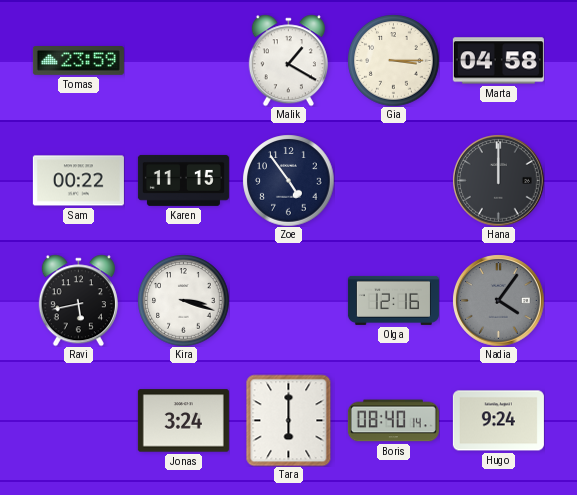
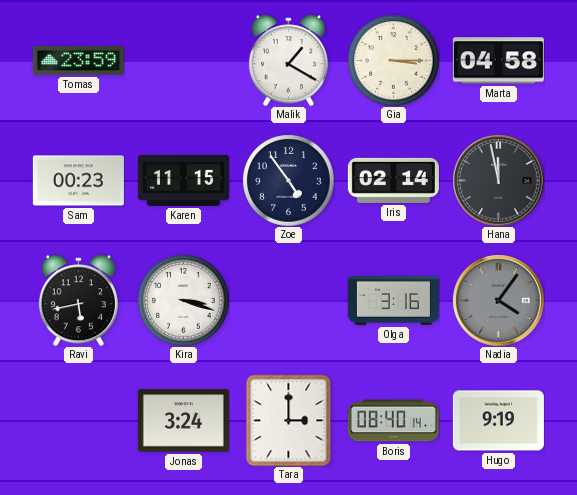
Sam: 00:22 -> 00:23
Iris: none -> 02:14
Hana: 12:00 -> 11:58
Olga: 12:16 -> 3:16
Tara: 6:00 -> 3:00
Hugo: 9:24 -> 9:19
